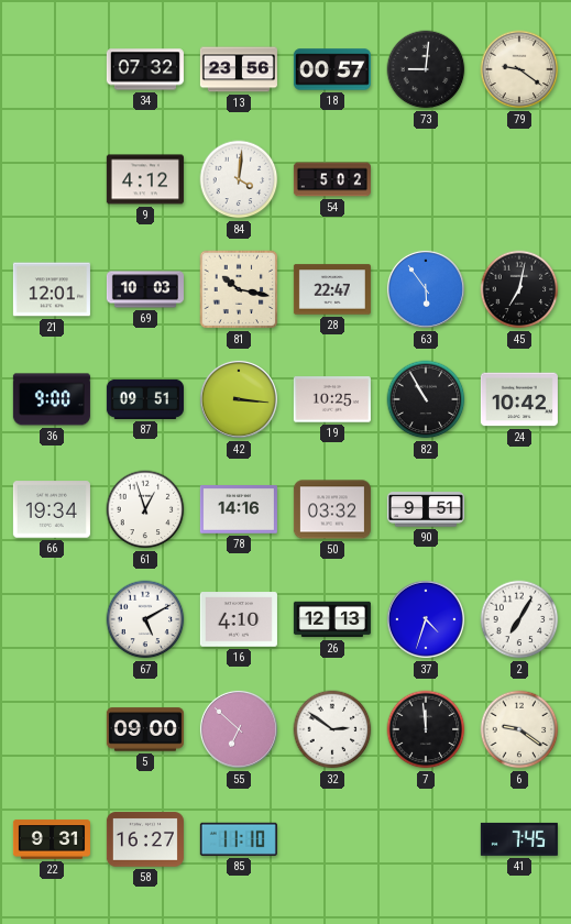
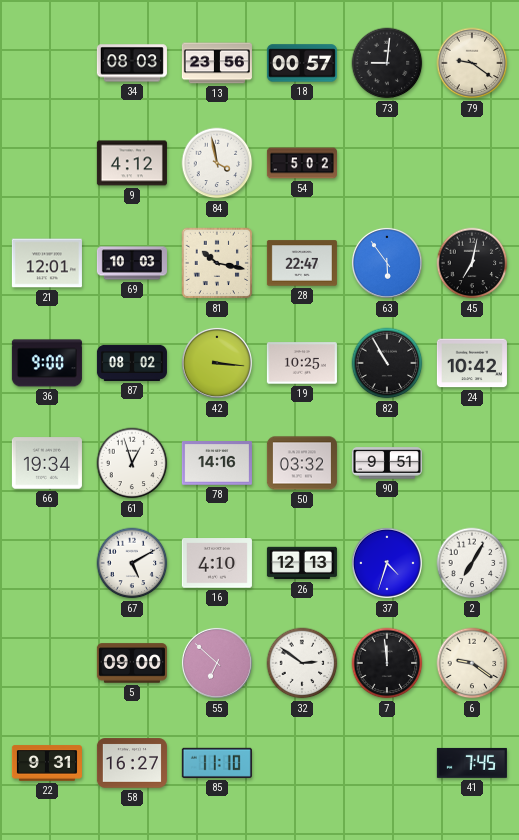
34: 07:32 -> 08:03
84: 4:01 -> 3:58
87: 09:51 -> 08:02
